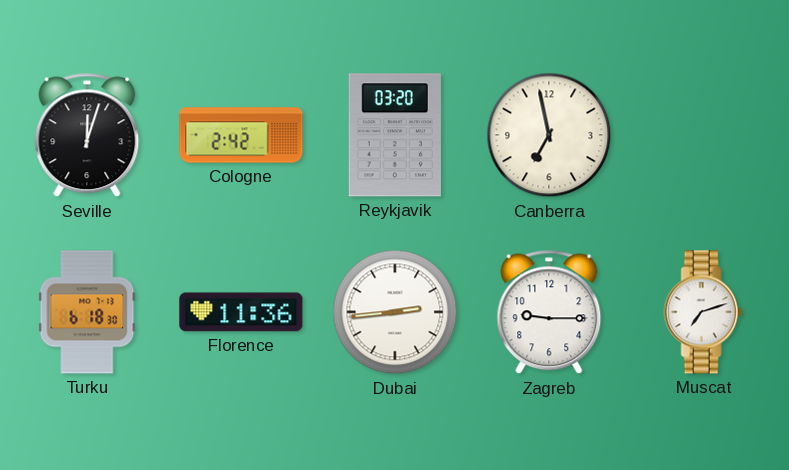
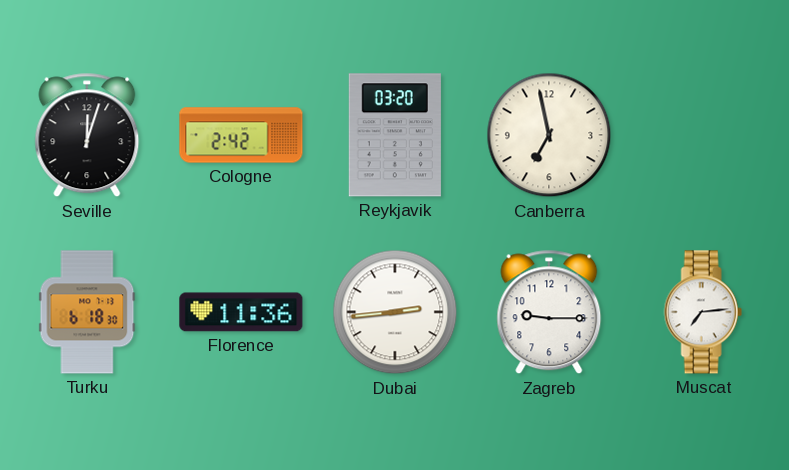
Muscat: 7:12 -> 7:14
